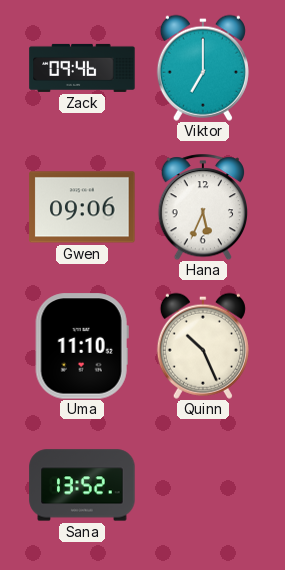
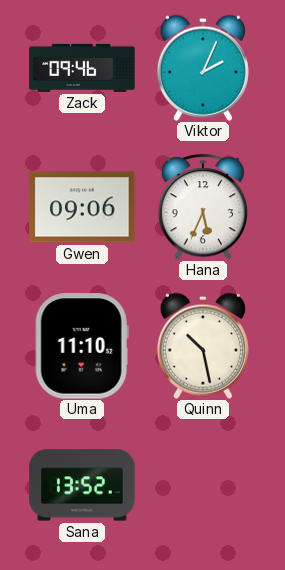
Viktor: 7:00 -> 2:04
Quinn: 10:26 -> 10:28
